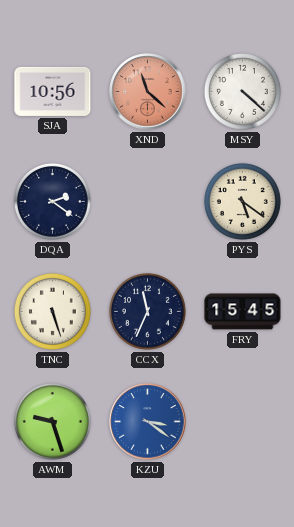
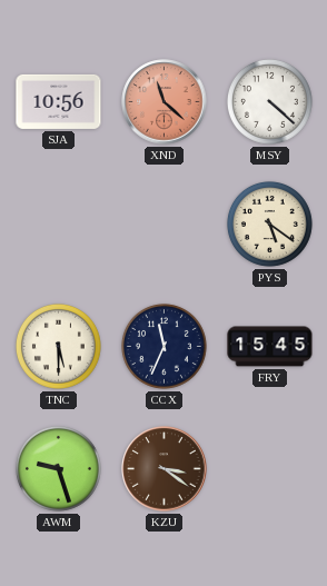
DQA: 2:21 -> none
TNC: 5:27 -> 5:30
KZU dial: blue -> brown
